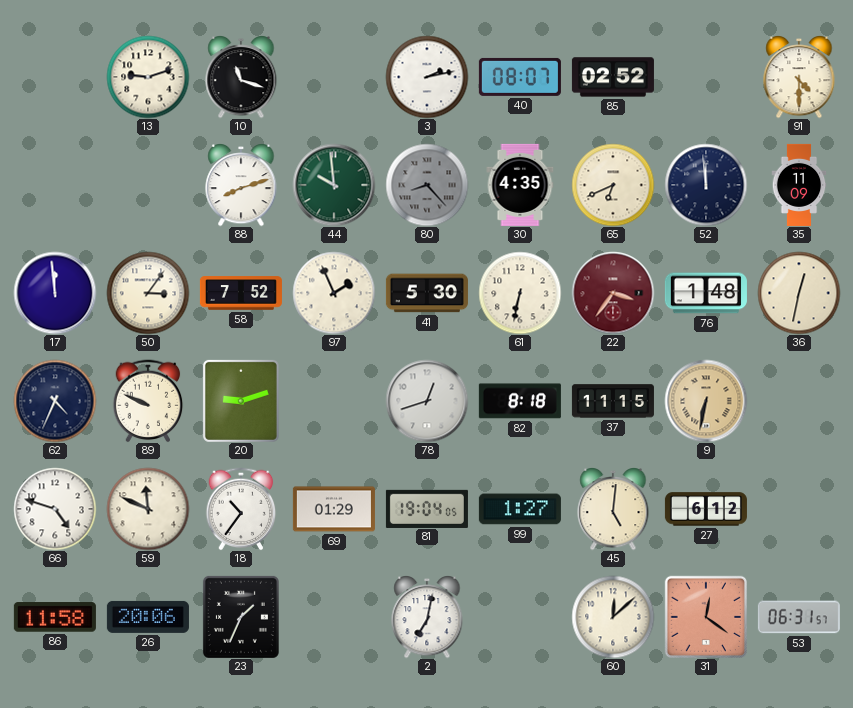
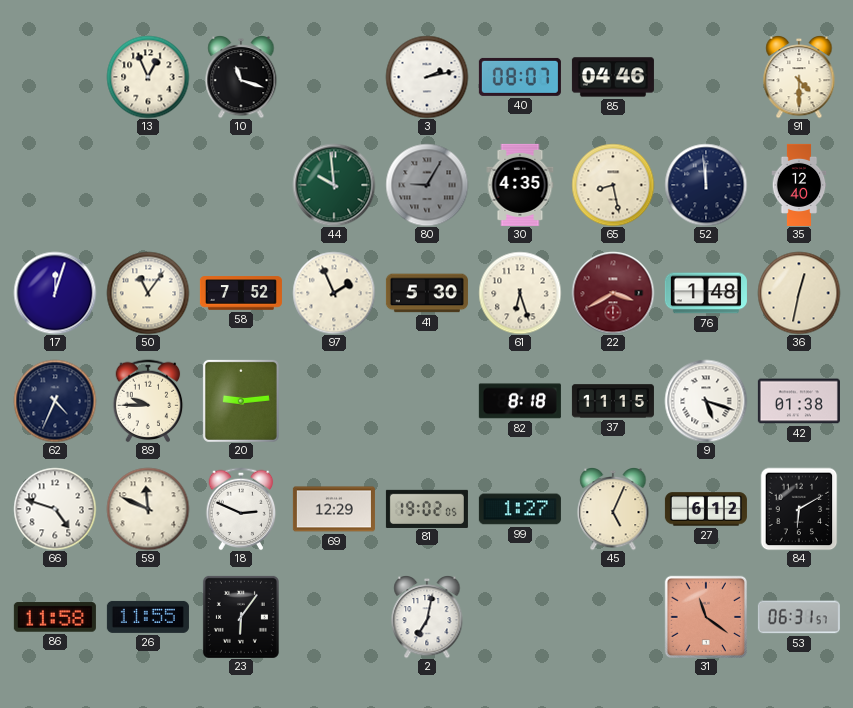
13: 9:12 -> 12:56
85: 02:52 -> 04:46
88: 8:12 -> none
80: 8:23 -> 9:05
65: 6:41 -> 8:28
35: 11:09 -> 12:40
17: 11:59 -> 12:03
50: 3:06 -> 11:06
61: 6:32 -> 6:27
22: 3:36 -> 3:40
89: 9:49 -> 9:45
20: 9:12 -> 9:14
78: 12:42 -> none
9: 6:32 -> 5:18
9 dial: champagne -> white
42: none -> 01:38
18: 10:36 -> 2:49
69: 01:29 -> 12:29
81: 19:04 -> 19:02
45: 5:01 -> 5:04
84: none -> 6:10
26: 20:06 -> 11:55
23: 1:34 -> 6:06
60: 12:08 -> none
31: 12:21 -> 11:21
